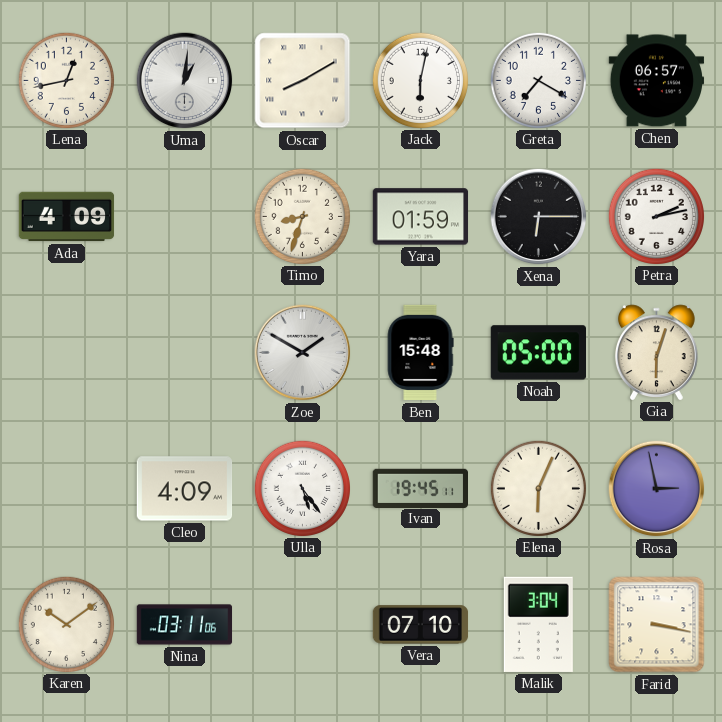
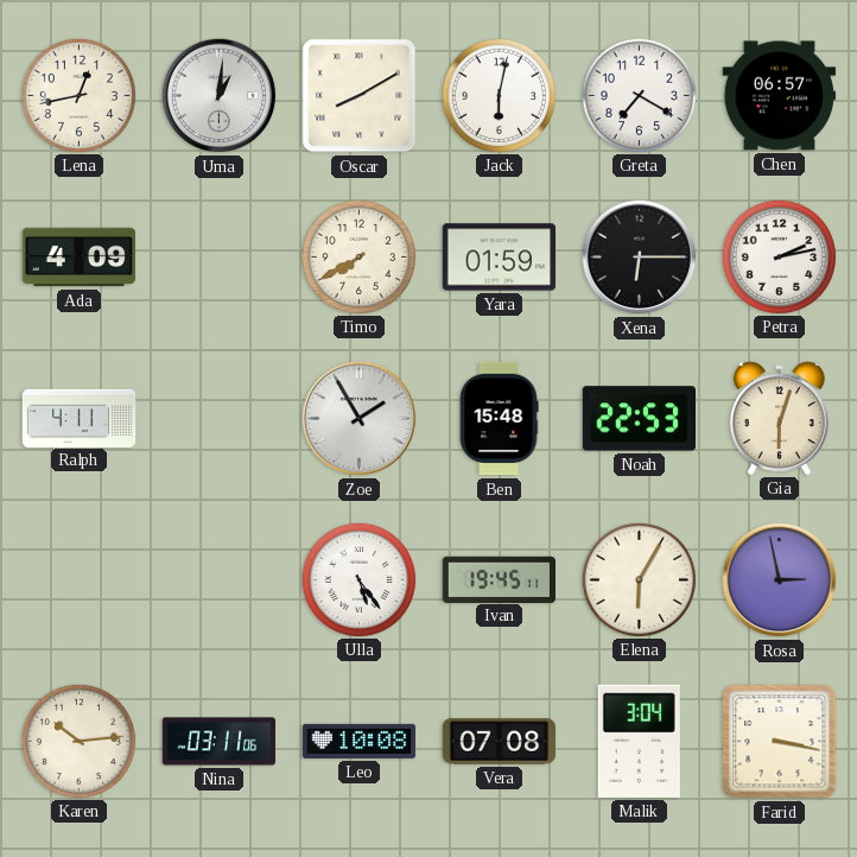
Timo: 8:33 -> 7:40
Ralph: none -> 4:11
Zoe: 1:50 -> 1:55
Noah: 05:00 -> 22:53
Cleo: 4:09 -> none
Elena: 6:04 -> 6:05
Karen: 10:09 -> 10:14
Leo: none -> 10:08
Vera: 07:10 -> 07:08
